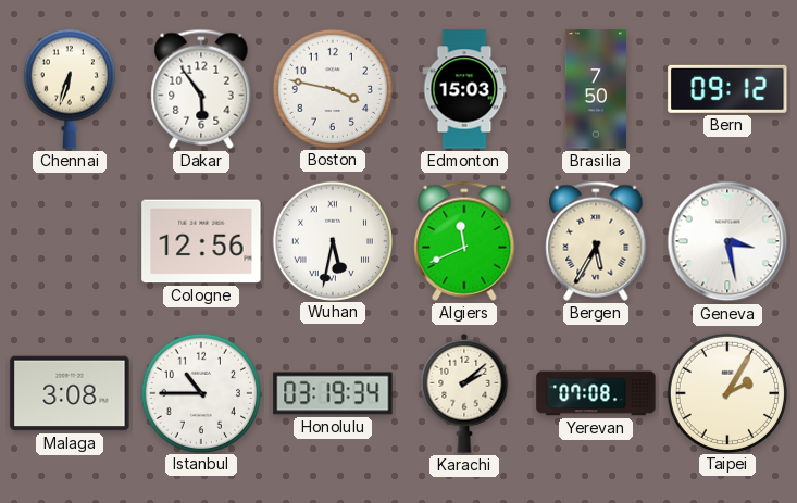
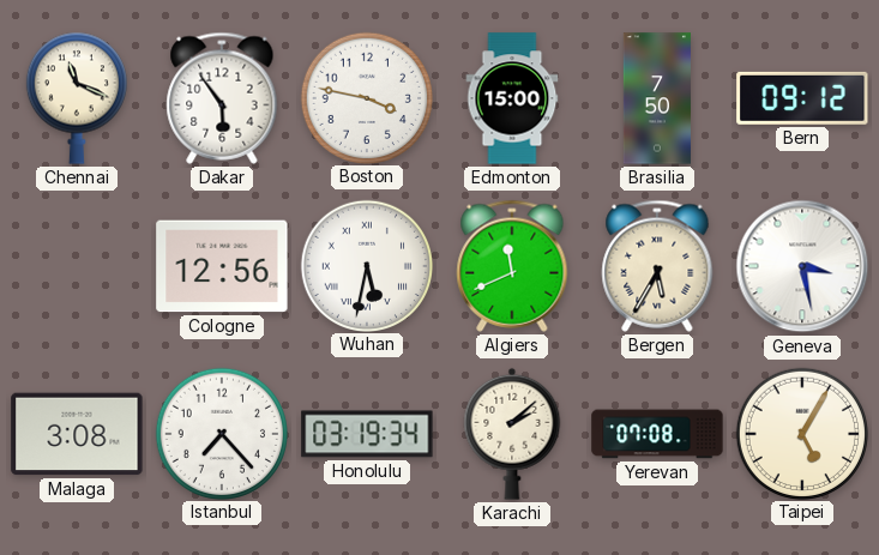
Chennai: 6:33 -> 11:19
Edmonton: 15:03 -> 15:00
Istanbul: 10:45 -> 7:23
Taipei: 2:05 -> 5:05
